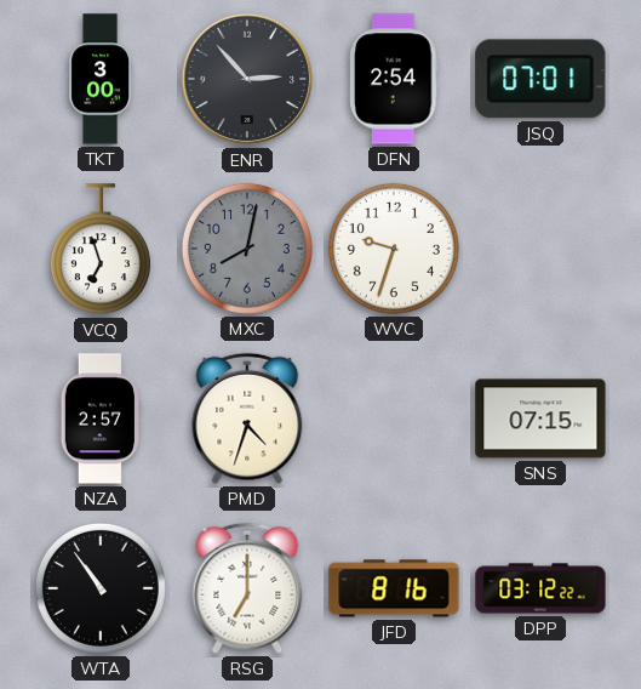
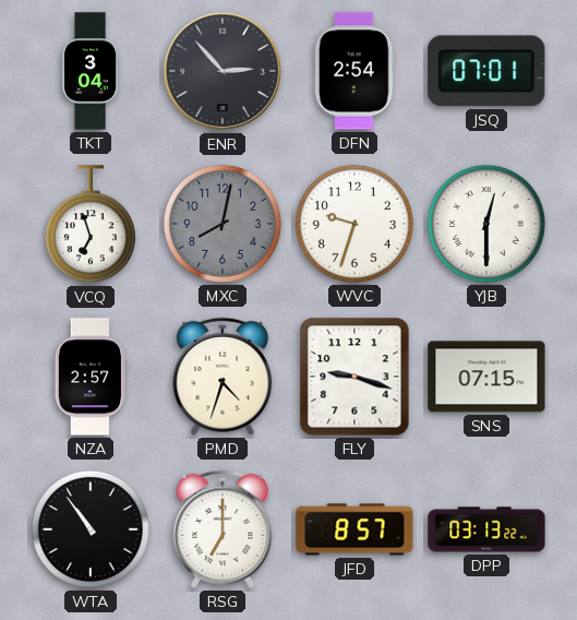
TKT: 3:00 -> 3:04
YJB: none -> 12:30
FLY: none -> 9:18
JFD: 8:16 -> 8:57
DPP: 03:12 -> 03:13
